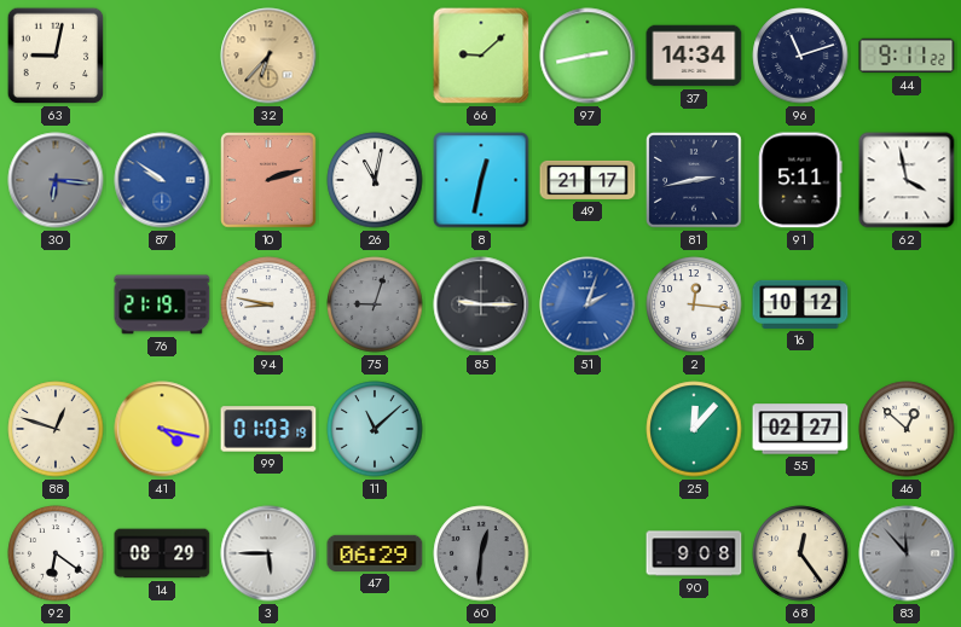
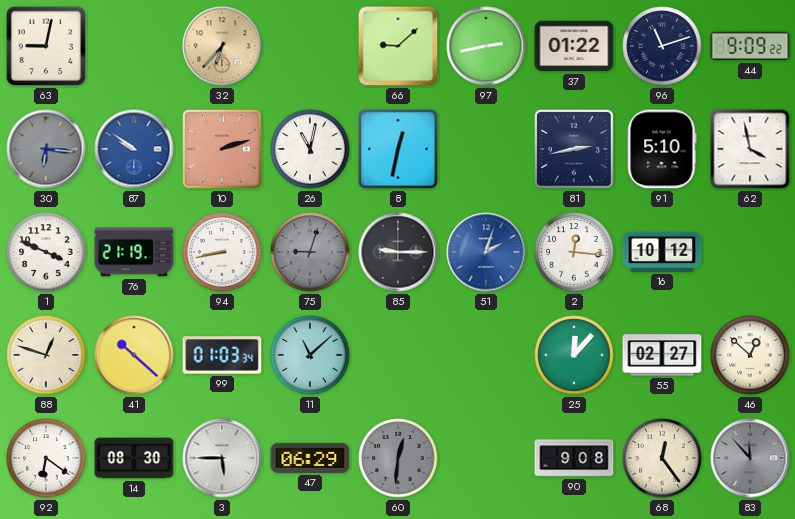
37: 14:34 -> 01:22
44: 9:11 -> 9:09
49: 21:17 -> none
91: 5:11 -> 5:10
1: none -> 3:49
94: 8:47 -> 8:43
41: 4:17 -> 10:22
99: 01:03:19 -> 01:03:34
14: 08:29 -> 08:30
